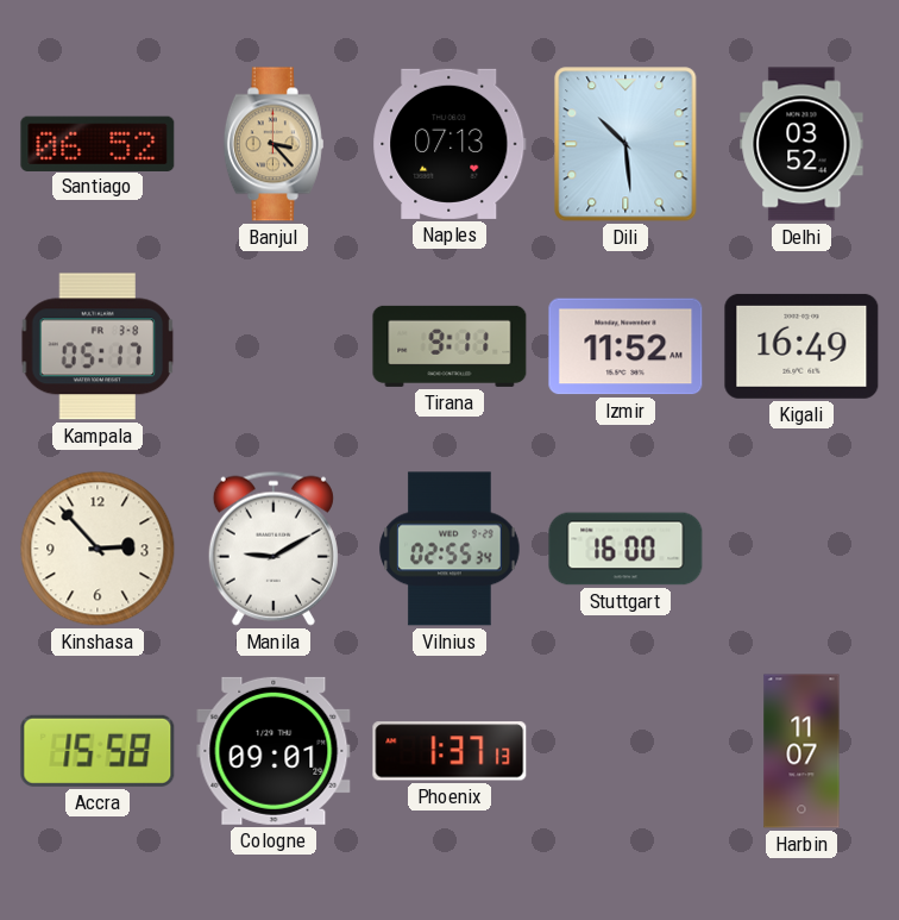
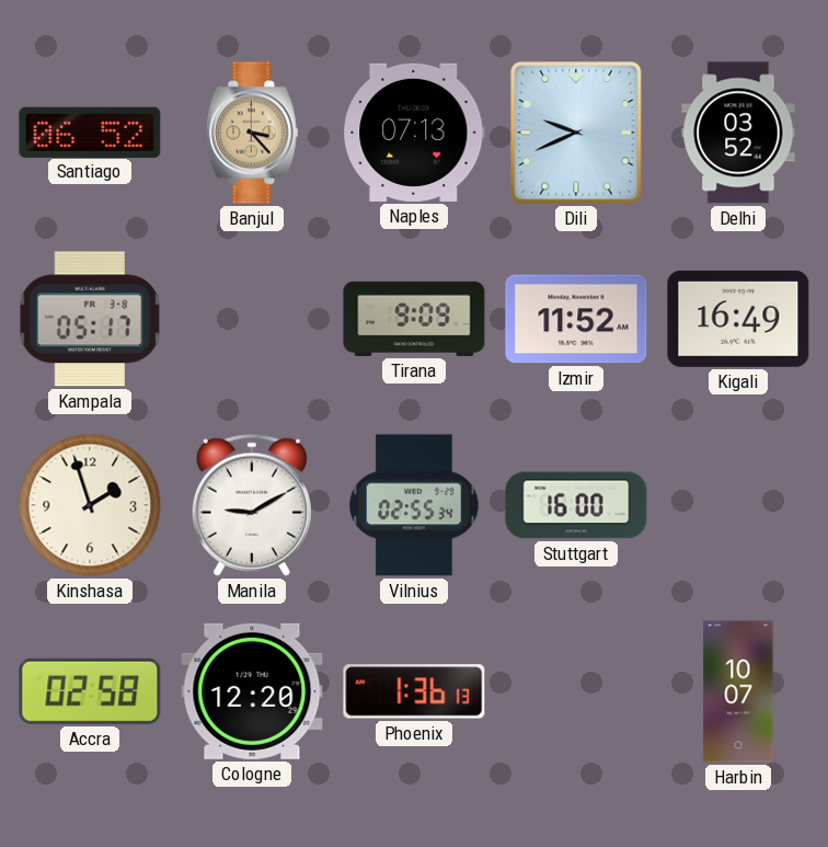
Dili: 10:29 -> 9:41
Tirana: 9:11 -> 9:09
Kinshasa: 2:53 -> 1:57
Accra: 15:58 -> 02:58
Cologne: 09:01 -> 12:20
Phoenix: 1:37 -> 1:36
Harbin: 11:07 -> 10:07
